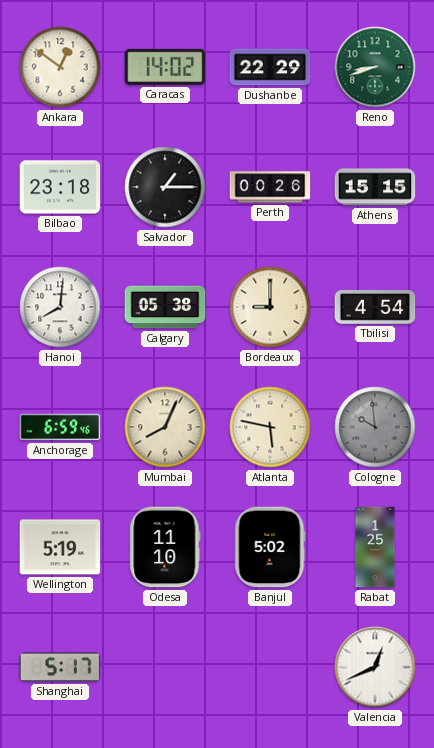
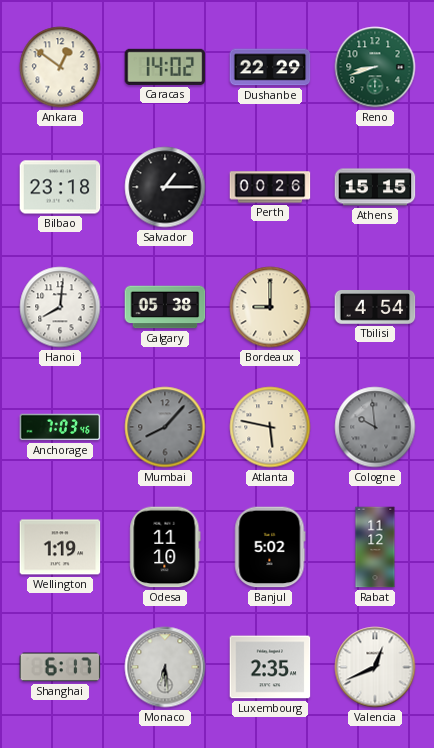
Anchorage: 6:59 -> 7:03
Mumbai: 8:04 -> 8:07
Mumbai dial: cream -> grey
Wellington: 5:19 -> 1:19
Rabat: 1:25 -> 11:12
Shanghai: 5:17 -> 6:17
Monaco: none -> 6:29
Luxembourg: none -> 2:35
